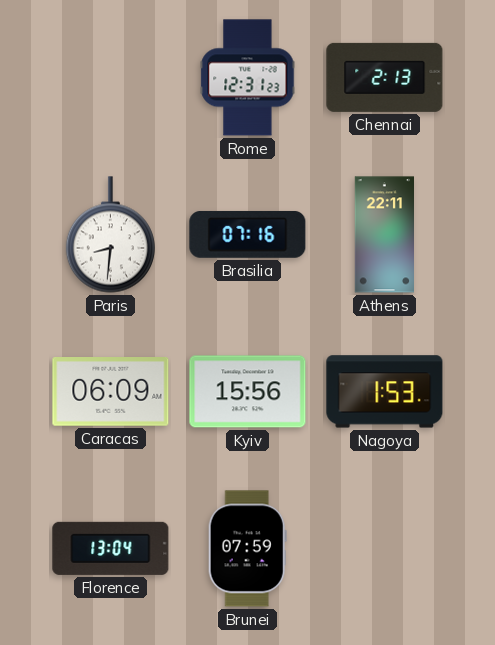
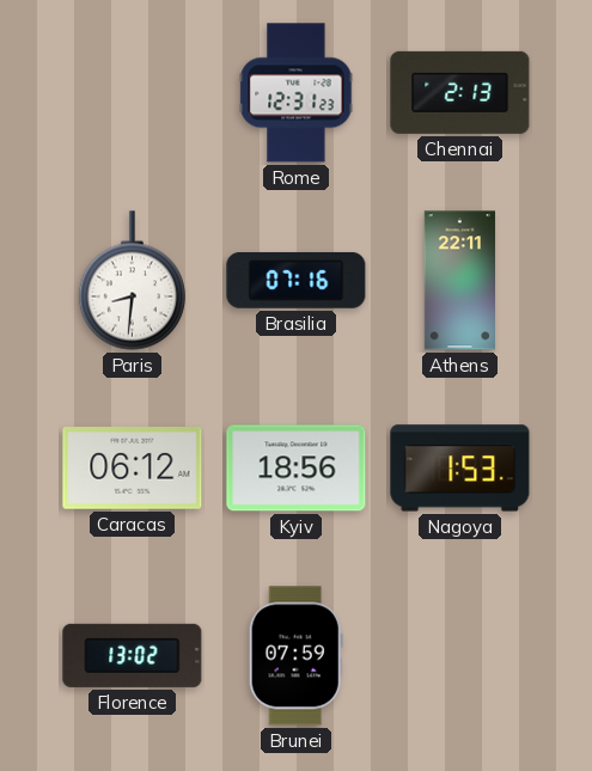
Caracas: 06:09 -> 06:12
Kyiv: 15:56 -> 18:56
Florence: 13:04 -> 13:02
